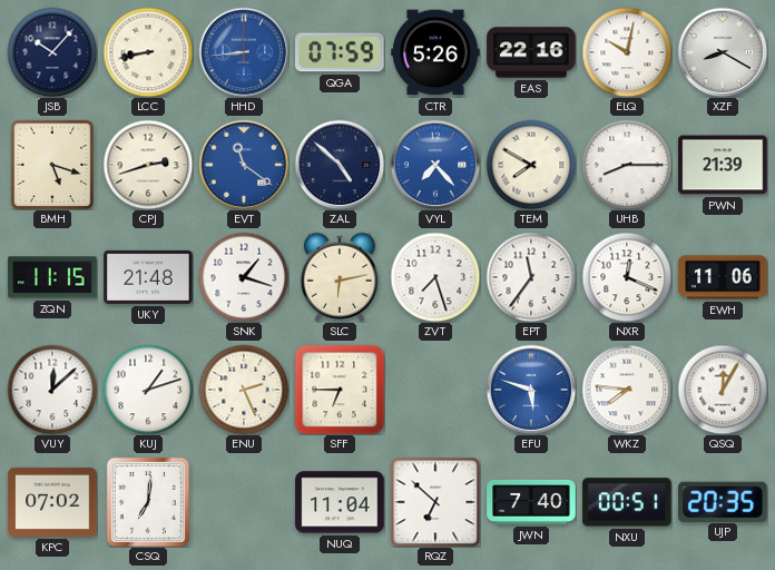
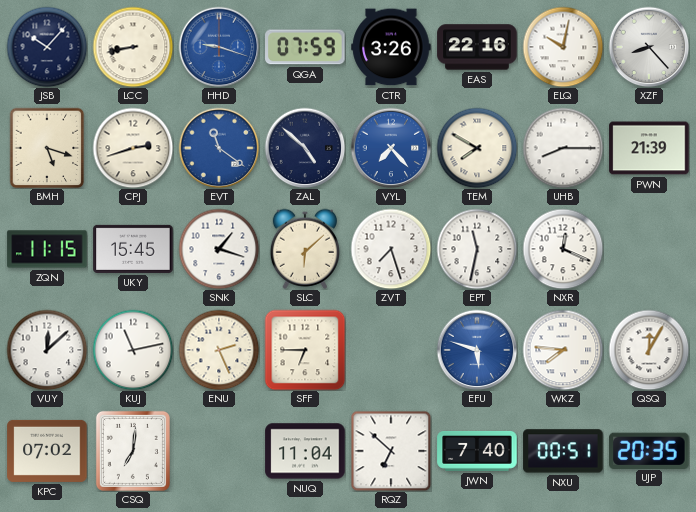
HHD: 8:44 -> 9:18
CTR: 5:26 -> 3:26
XZF: 8:20 -> 8:23
UKY: 21:48 -> 15:45
SLC: 6:13 -> 6:08
EPT: 11:36 -> 11:32
EWH: 11:06 -> none
KUJ: 1:12 -> 11:13
